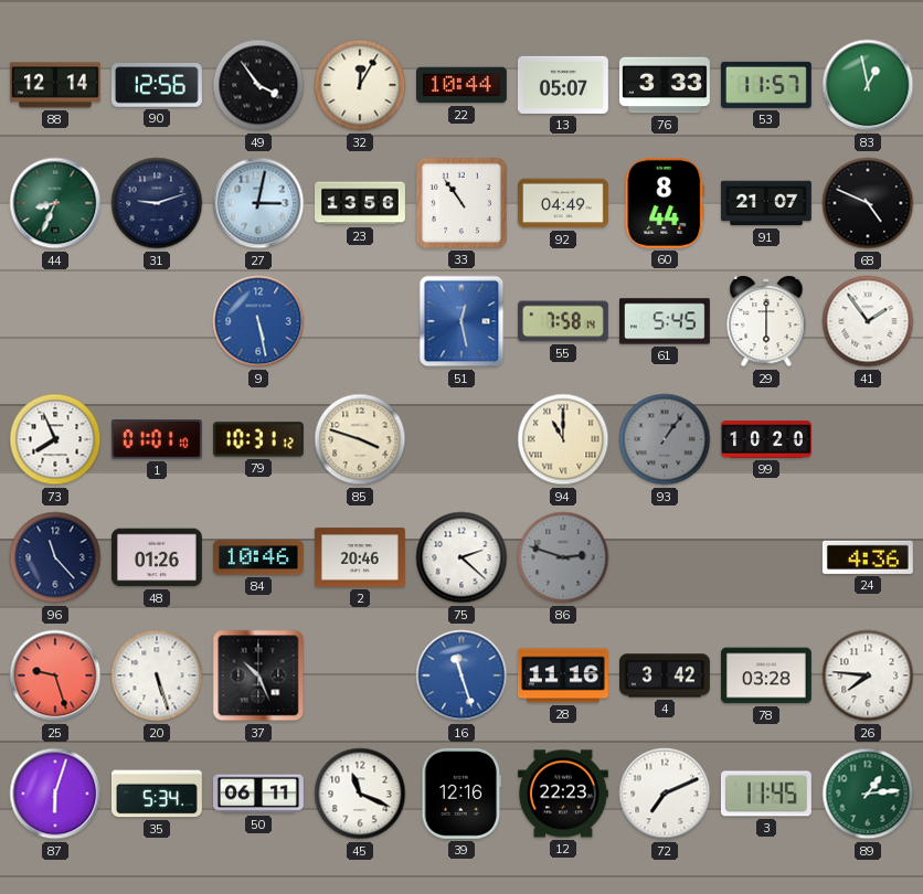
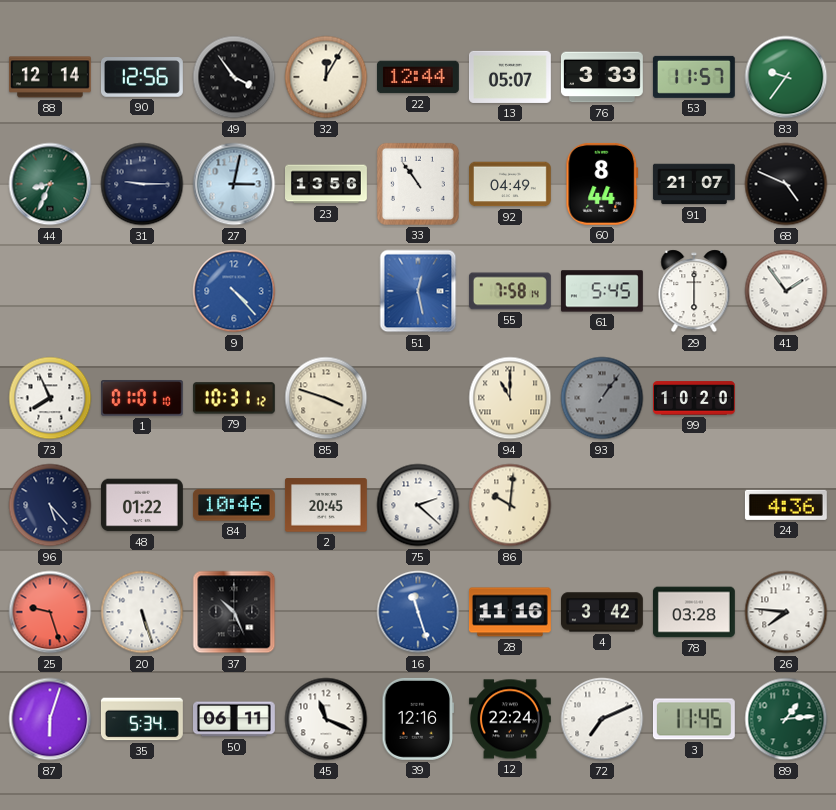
22: 10:44 -> 12:44
83: 12:58 -> 9:36
31: 9:12 -> 9:15
9: 5:28 -> 4:23
96: 11:23 -> 5:23
48: 01:26 -> 01:22
2: 20:46 -> 20:45
86: 2:48 -> 10:01
86 dial: grey -> cream
12: 22:23 -> 22:24
